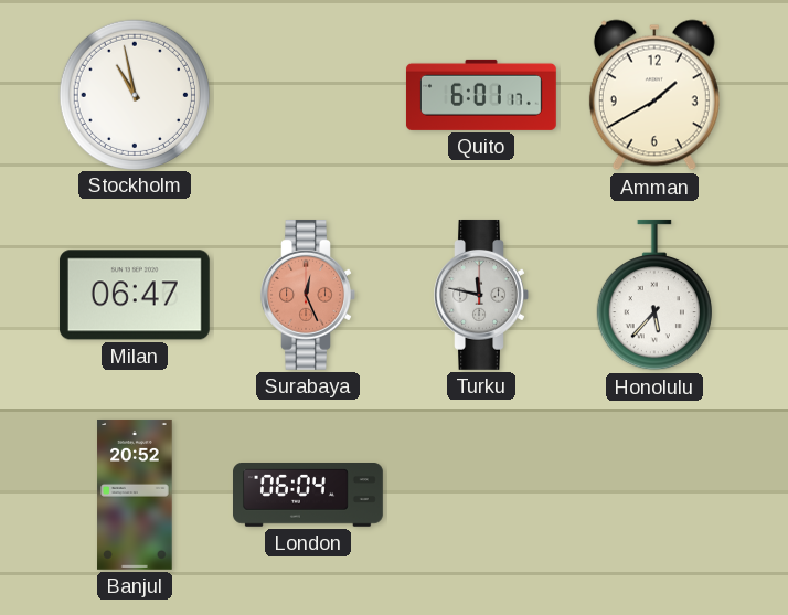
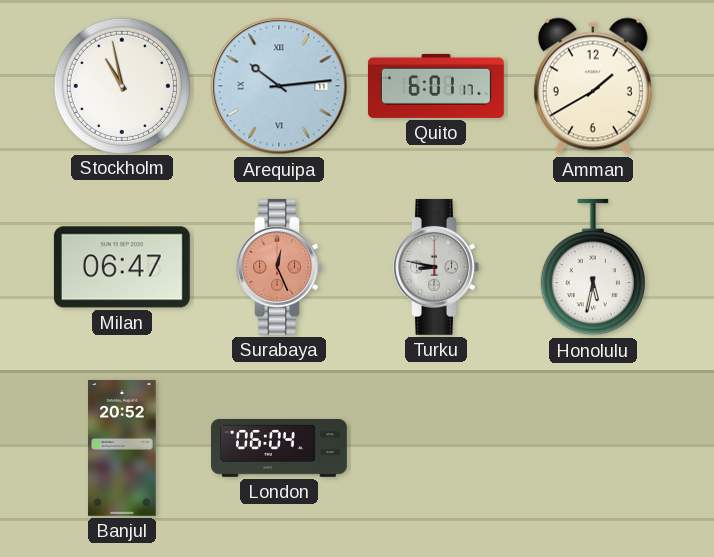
Arequipa: none -> 10:14
Turku: 11:47 -> 8:47
Honolulu: 5:37 -> 5:32
